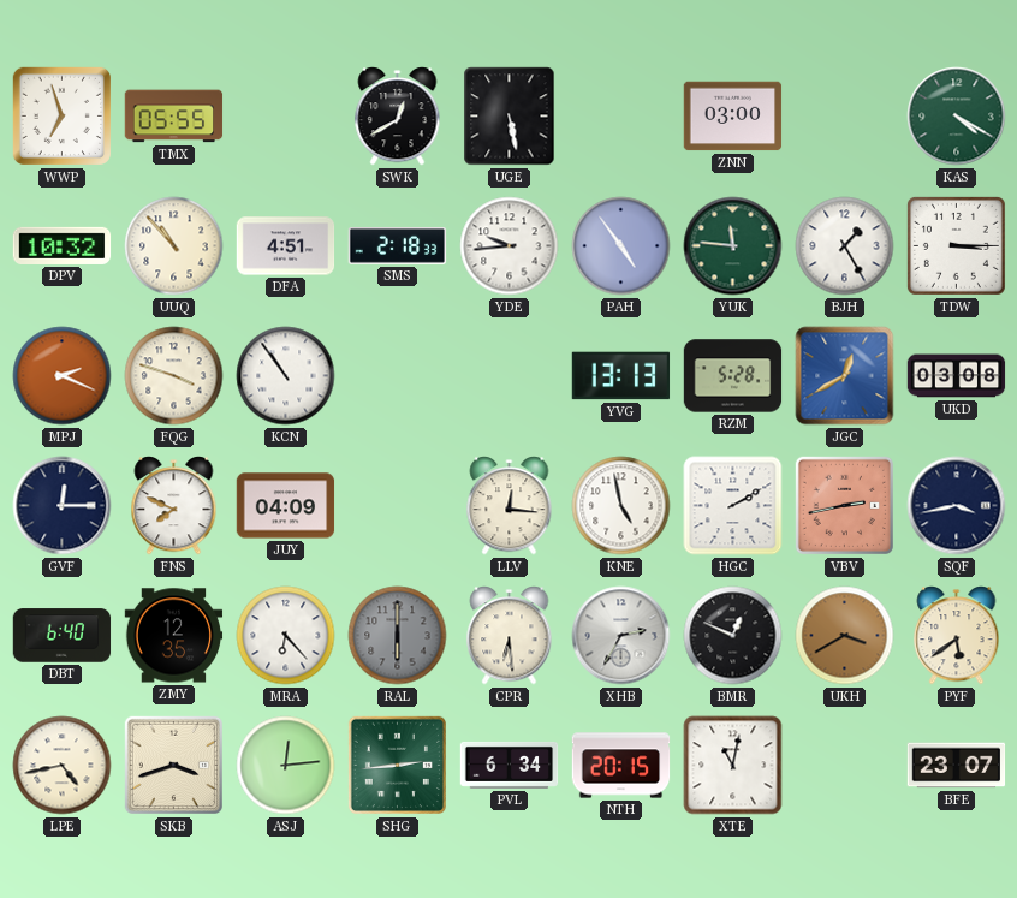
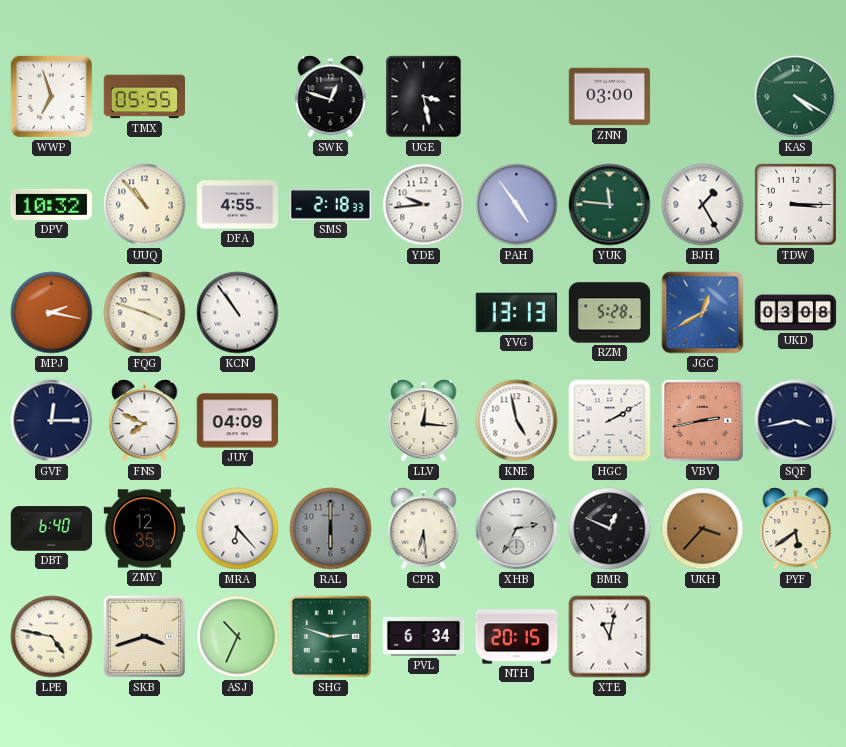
SWK: 12:40 -> 12:48
UGE: 5:28 -> 3:28
DFA: 4:51 -> 4:55
MPJ: 2:19 -> 2:17
UKH: 3:40 -> 3:37
LPE: 4:43 -> 4:47
ASJ: 12:14 -> 10:34
SHG: 2:44 -> 2:48
BFE: 23:07 -> none
